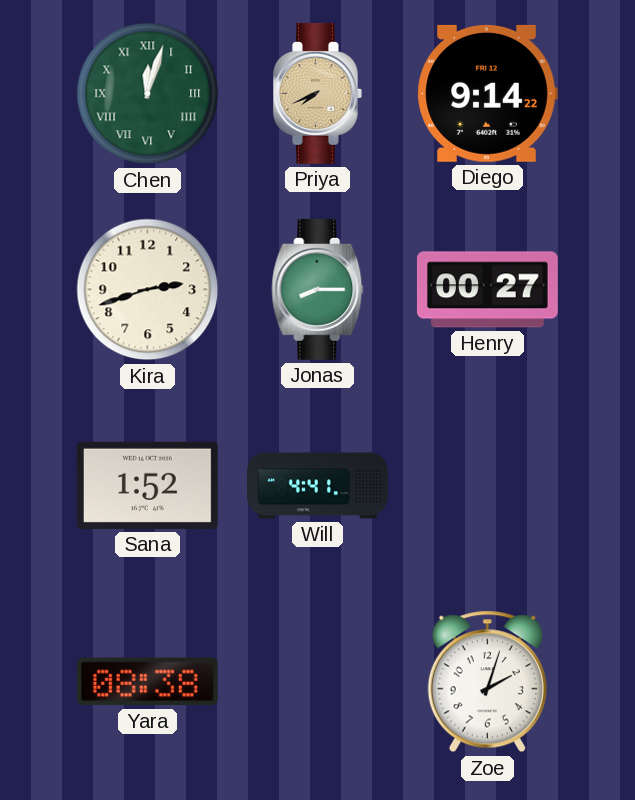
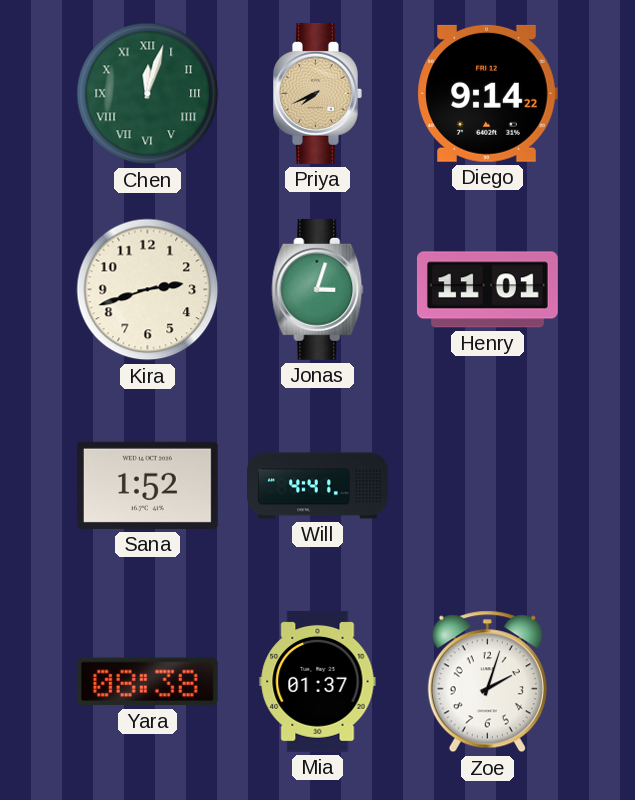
Jonas: 8:15 -> 3:03
Henry: 00:27 -> 11:01
Mia: none -> 01:37
